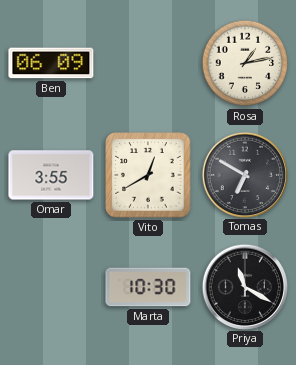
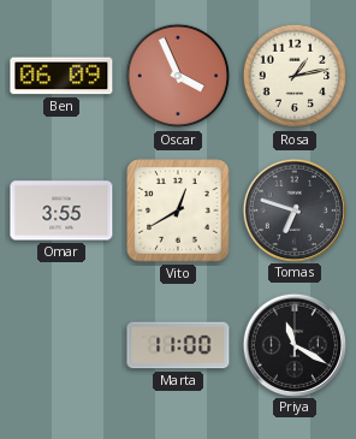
Oscar: none -> 3:56
Tomas: 6:50 -> 6:48
Marta: 10:30 -> 11:00
